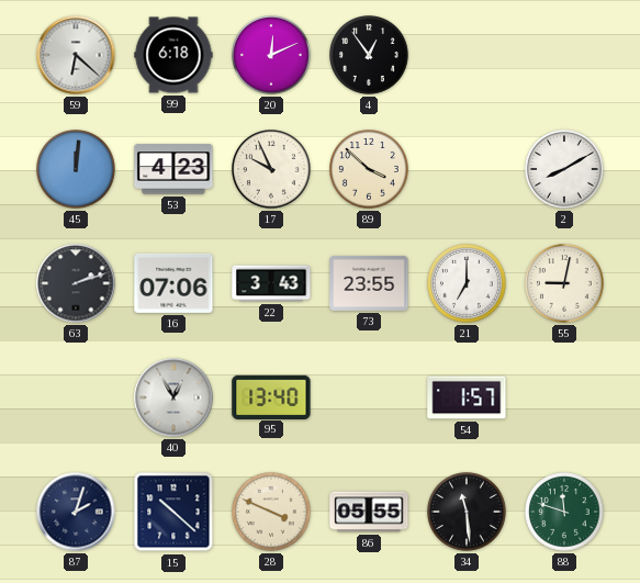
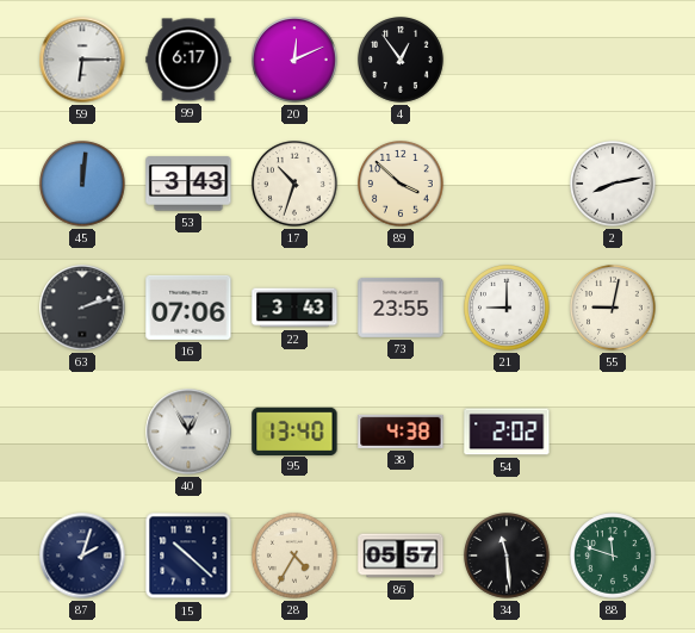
59: 6:22 -> 6:15
99: 6:18 -> 6:17
53: 4:23 -> 3:43
17: 9:56 -> 10:33
2: 8:10 -> 8:13
21: 7:00 -> 9:00
38: none -> 4:38
54: 1:57 -> 2:02
28: 3:49 -> 4:35
86: 05:55 -> 05:57
